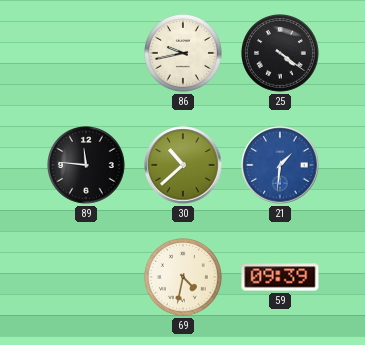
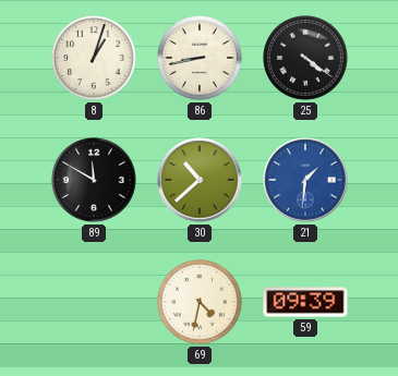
8: none -> 1:03
86: 9:43 -> 8:43
89: 11:46 -> 11:50
